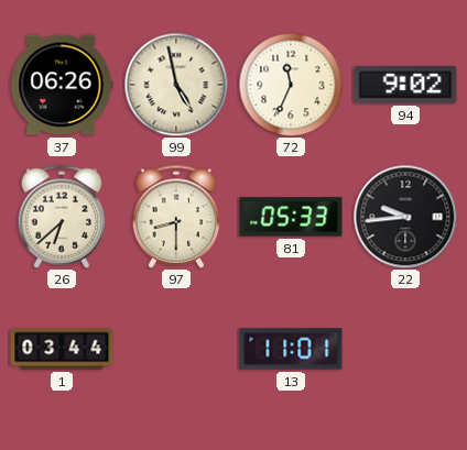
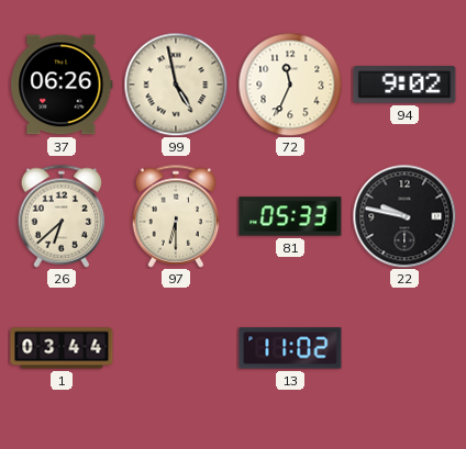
97: 8:30 -> 6:30
22: 9:44 -> 9:47
13: 11:01 -> 11:02
